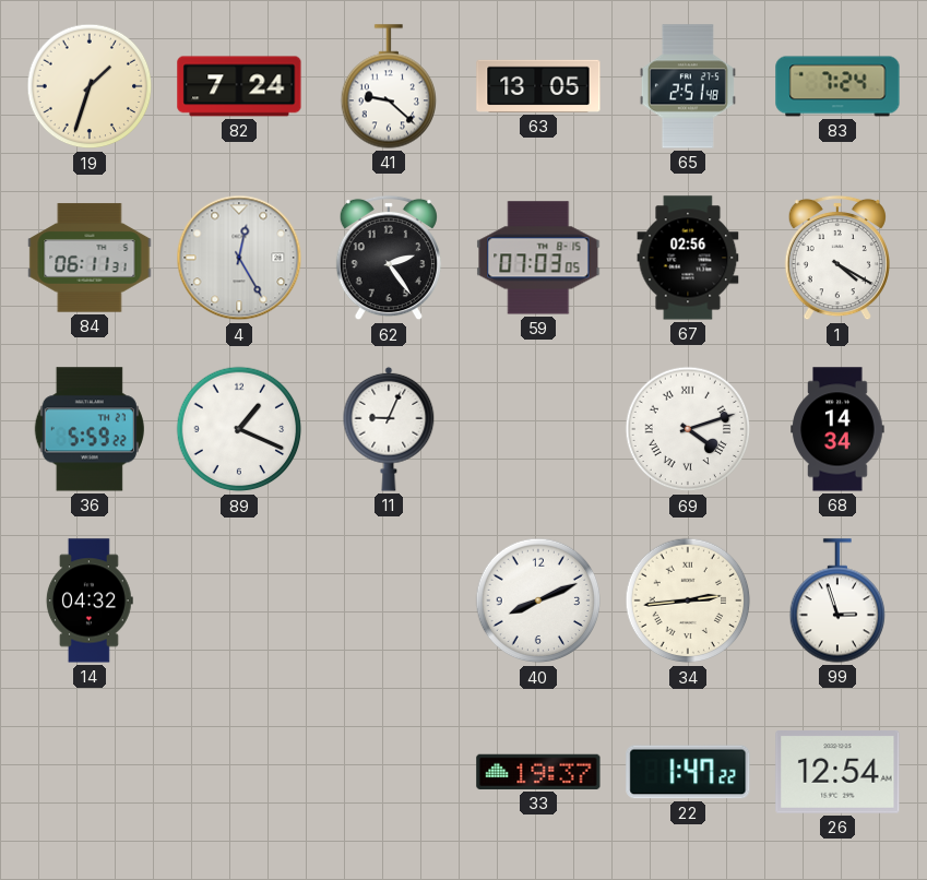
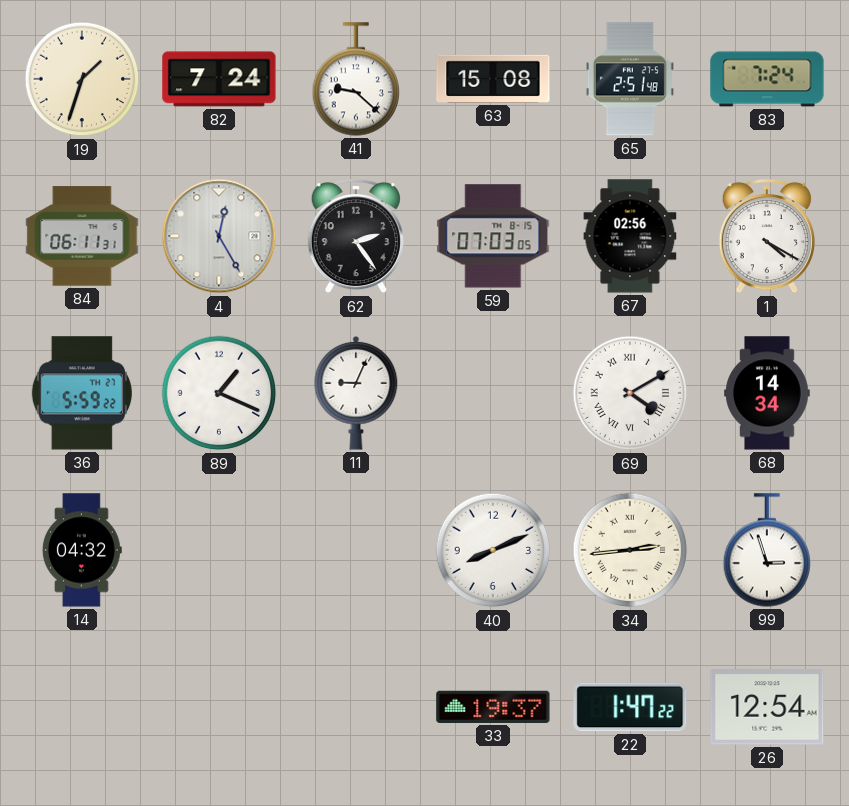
63: 13:05 -> 15:08
69: 4:12 -> 4:10
